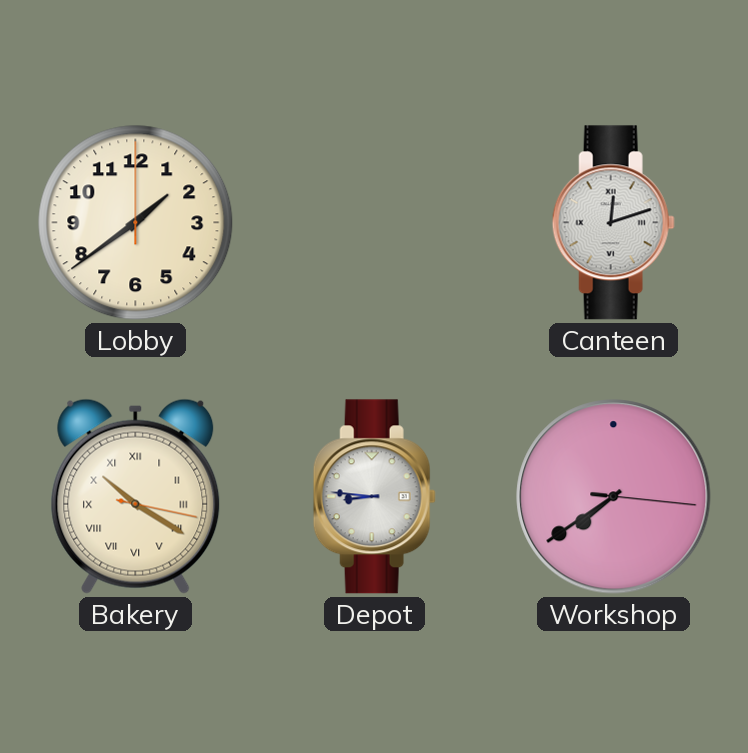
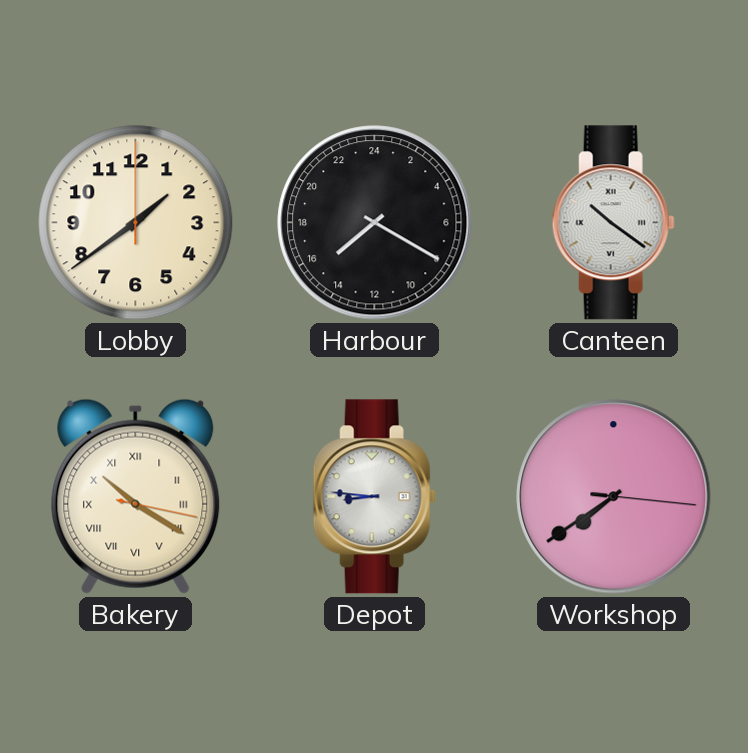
Harbour: none -> 15:20
Canteen: 12:12 -> 10:21
